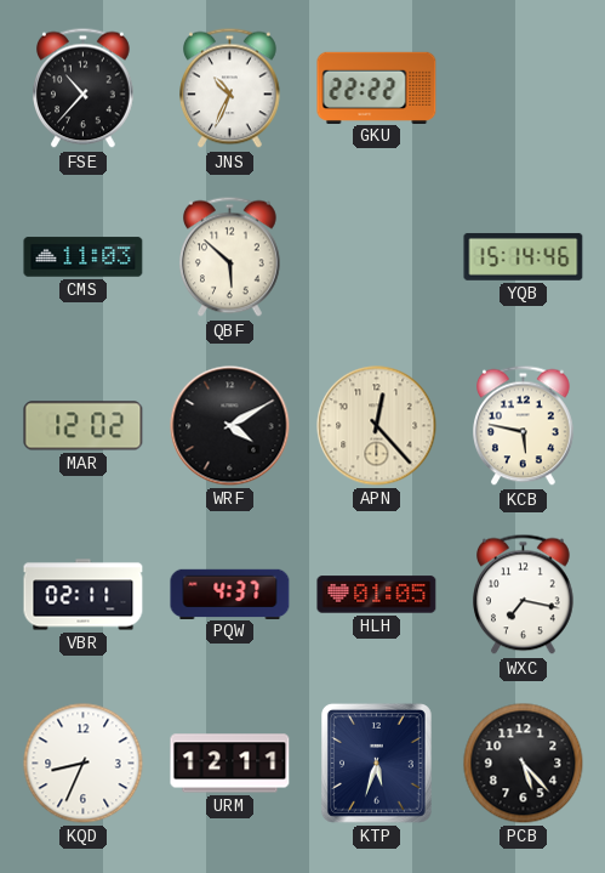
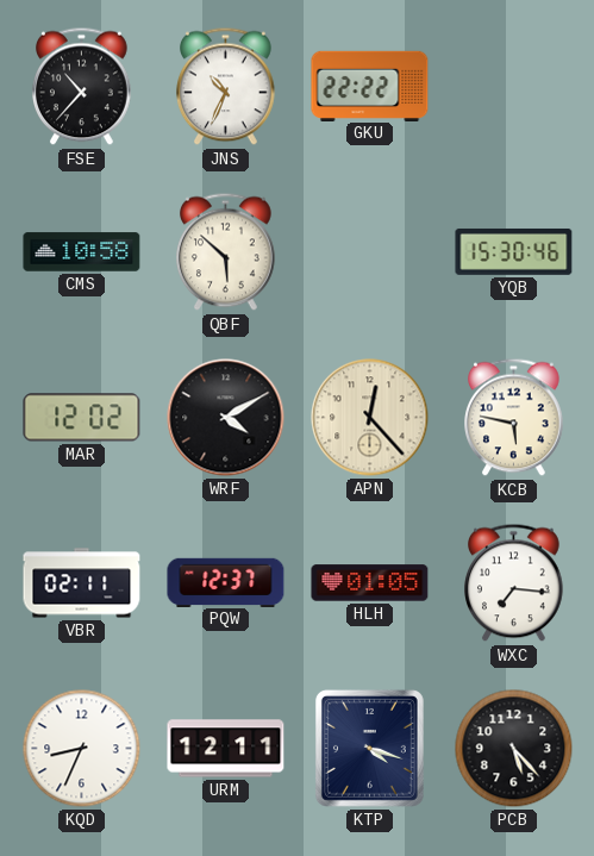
CMS: 11:03 -> 10:58
YQB: 15:14 -> 15:30
PQW: 4:37 -> 12:37
WXC: 7:17 -> 7:16
KTP: 5:33 -> 4:18
